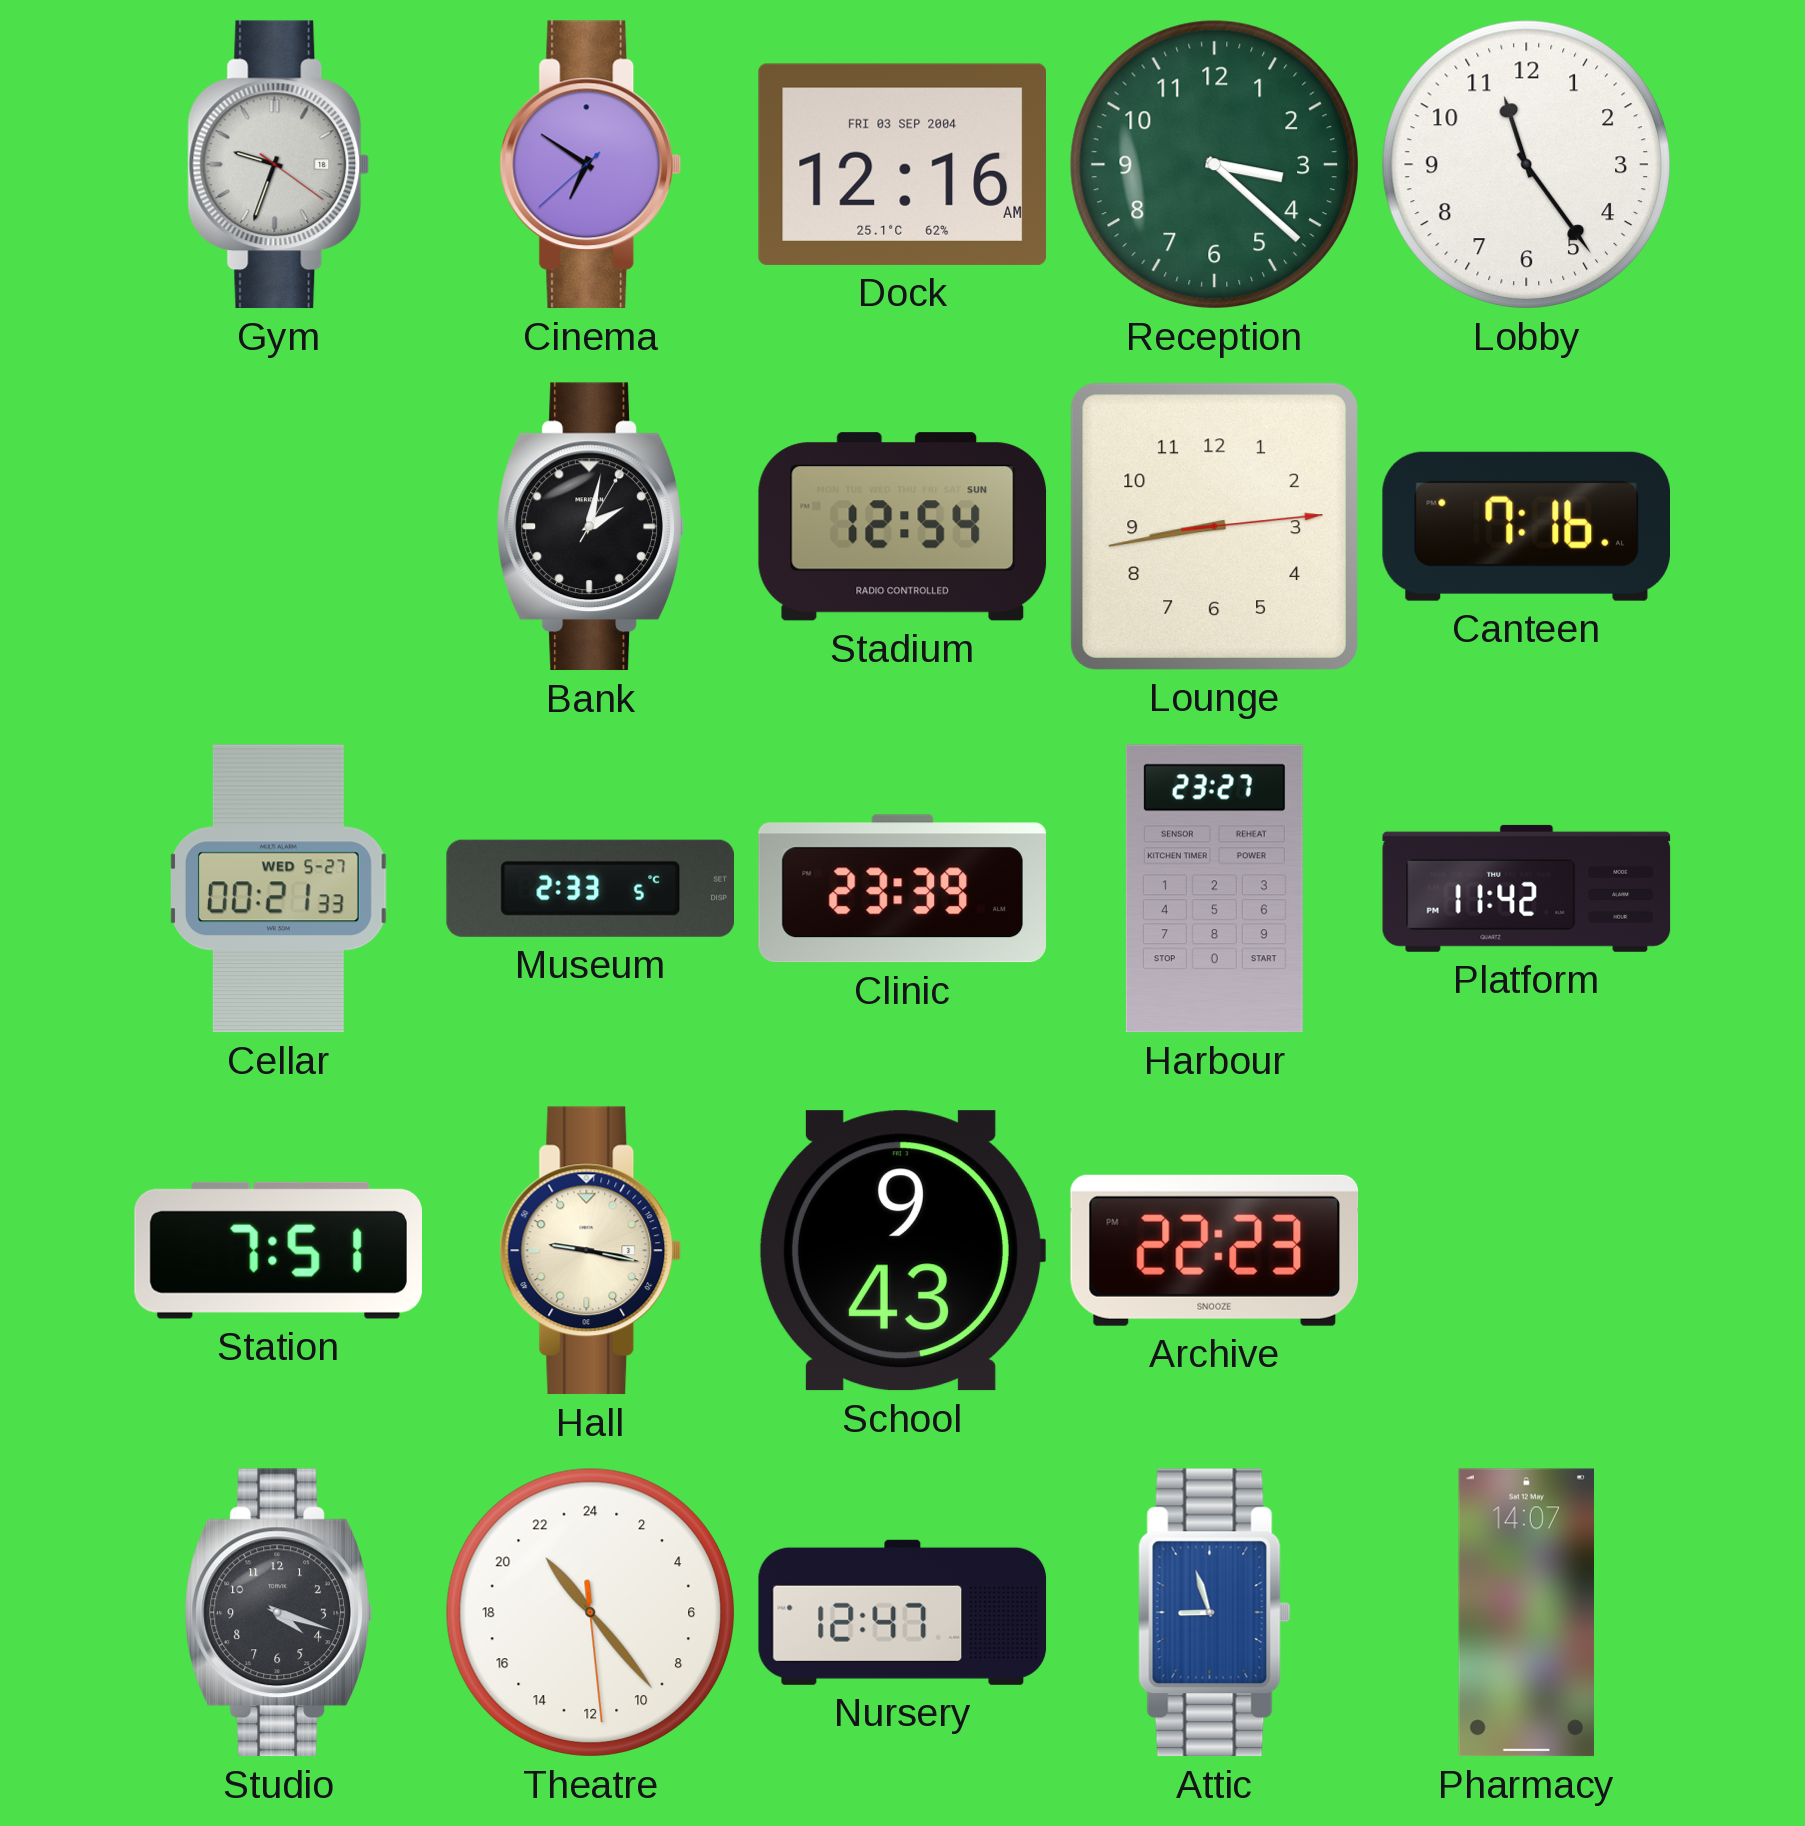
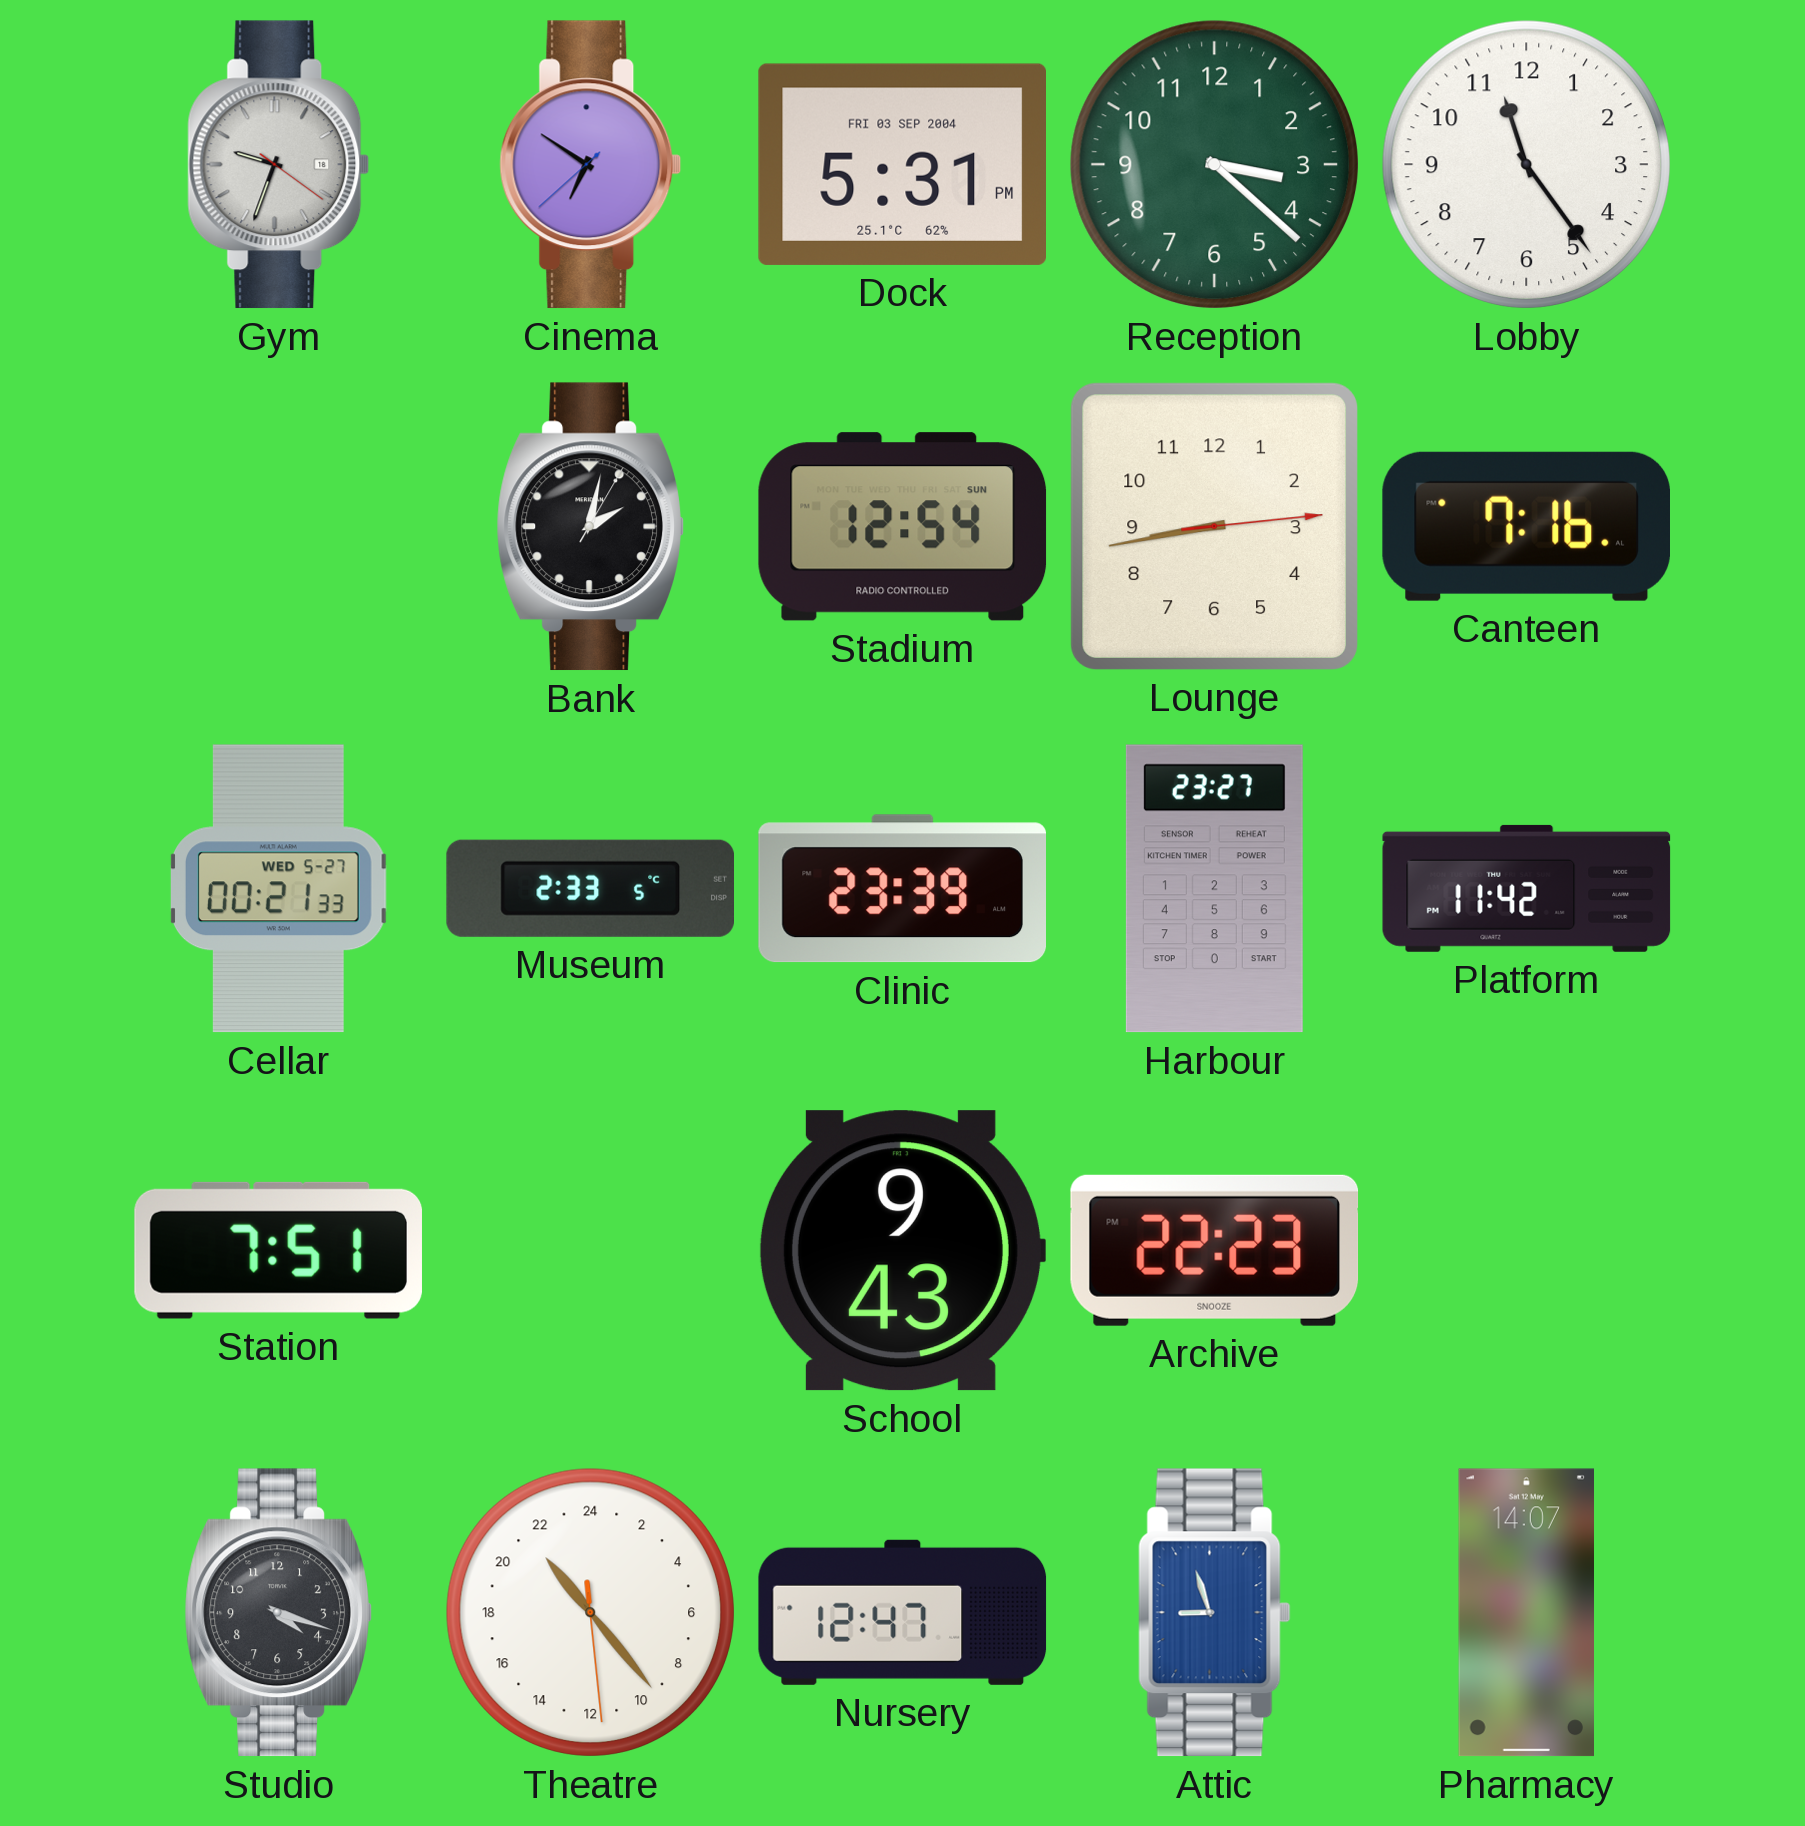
Dock: 12:16 -> 5:31
Hall: 9:17 -> none
